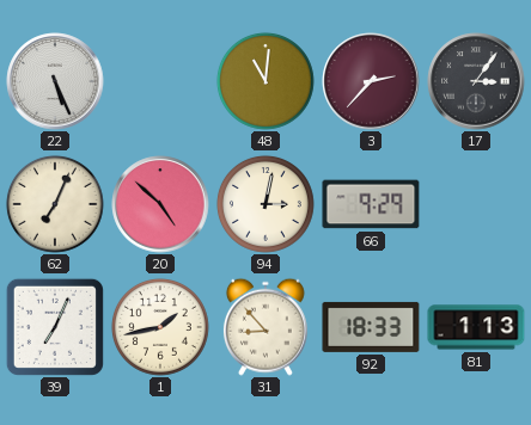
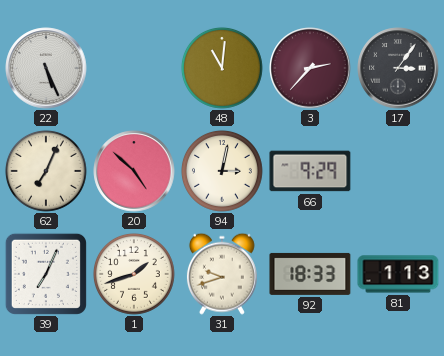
1: 1:43 -> 1:42
31: 8:53 -> 9:42
